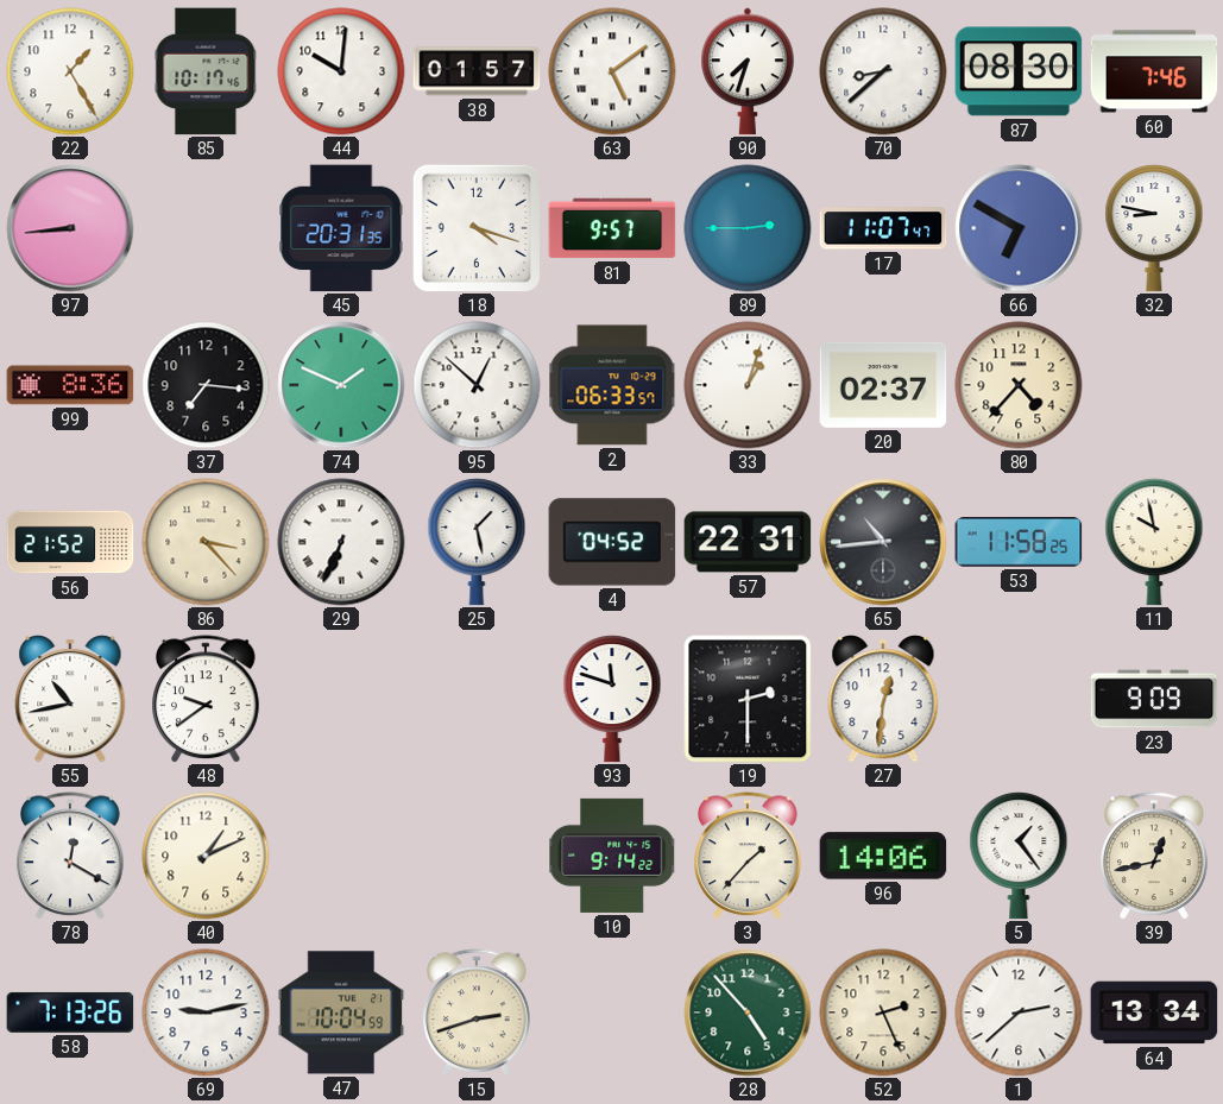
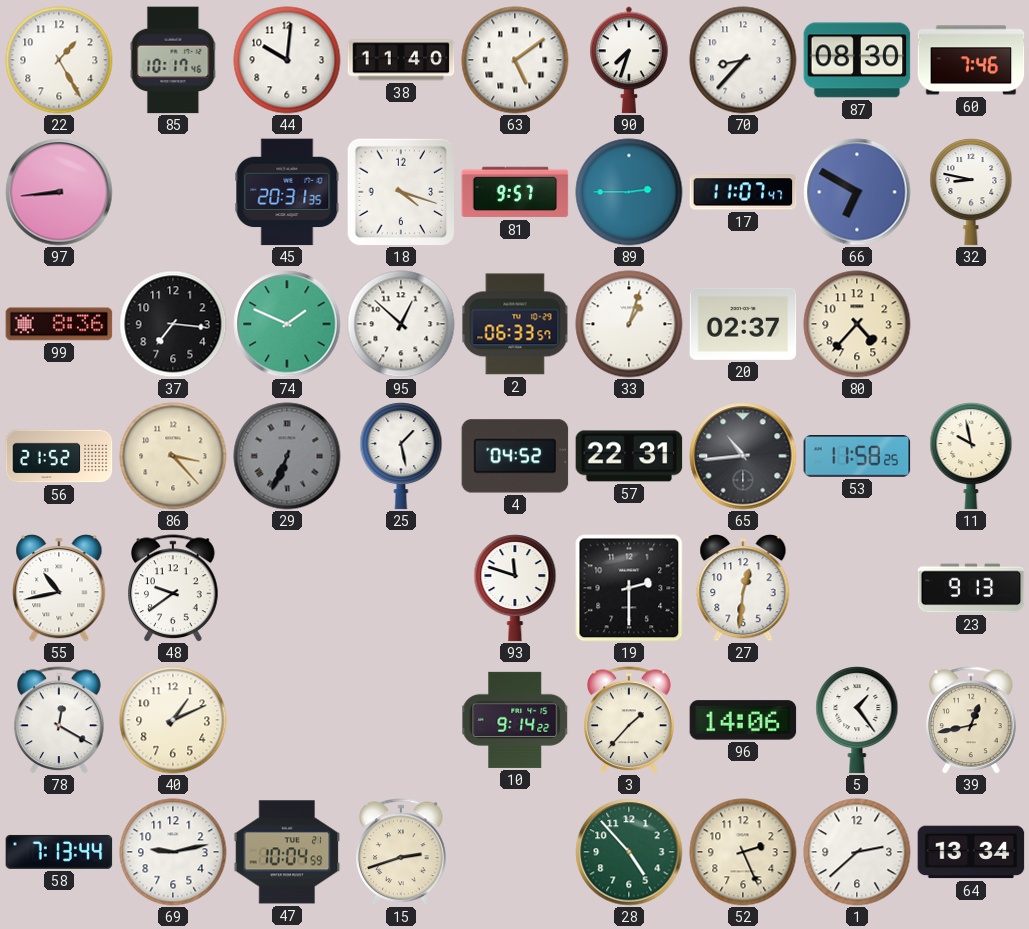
38: 01:57 -> 11:40
70: 8:38 -> 8:37
29 dial: white -> grey
23: 9:09 -> 9:13
58: 7:13:26 -> 7:13:44
